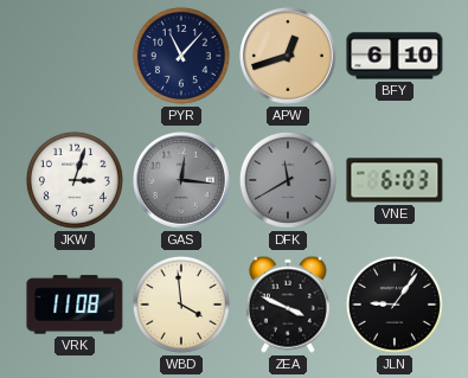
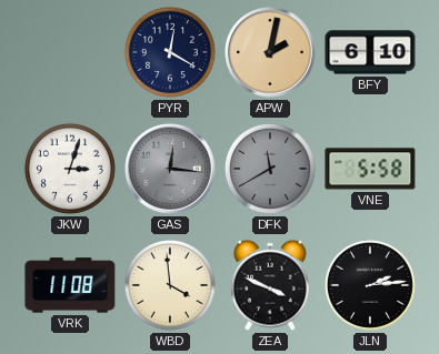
PYR: 11:07 -> 12:20
APW: 12:42 -> 2:02
VNE: 6:03 -> 5:58
JLN: 9:06 -> 2:14
